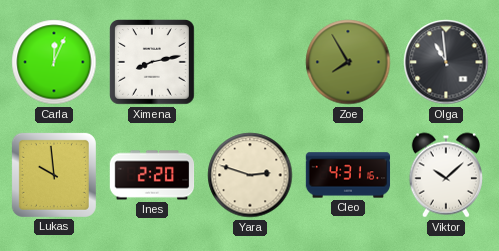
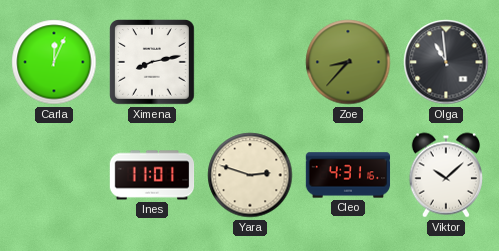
Zoe: 7:55 -> 8:37
Lukas: 9:59 -> none
Ines: 2:20 -> 11:01
